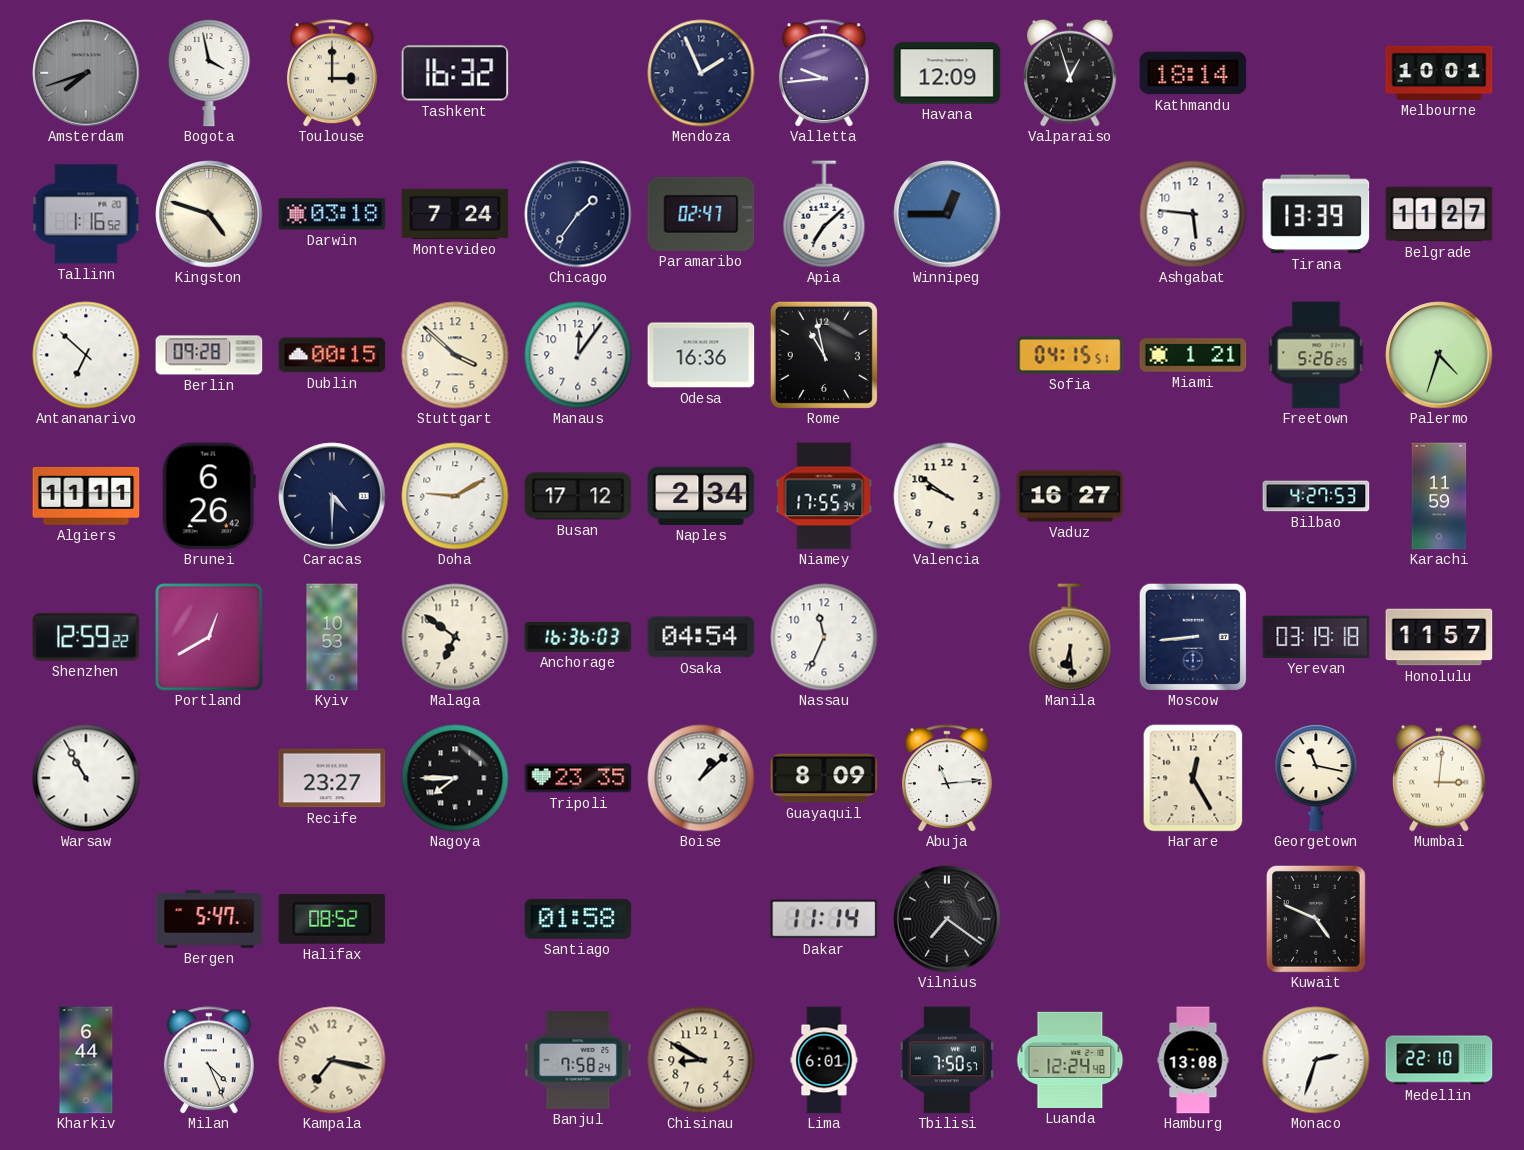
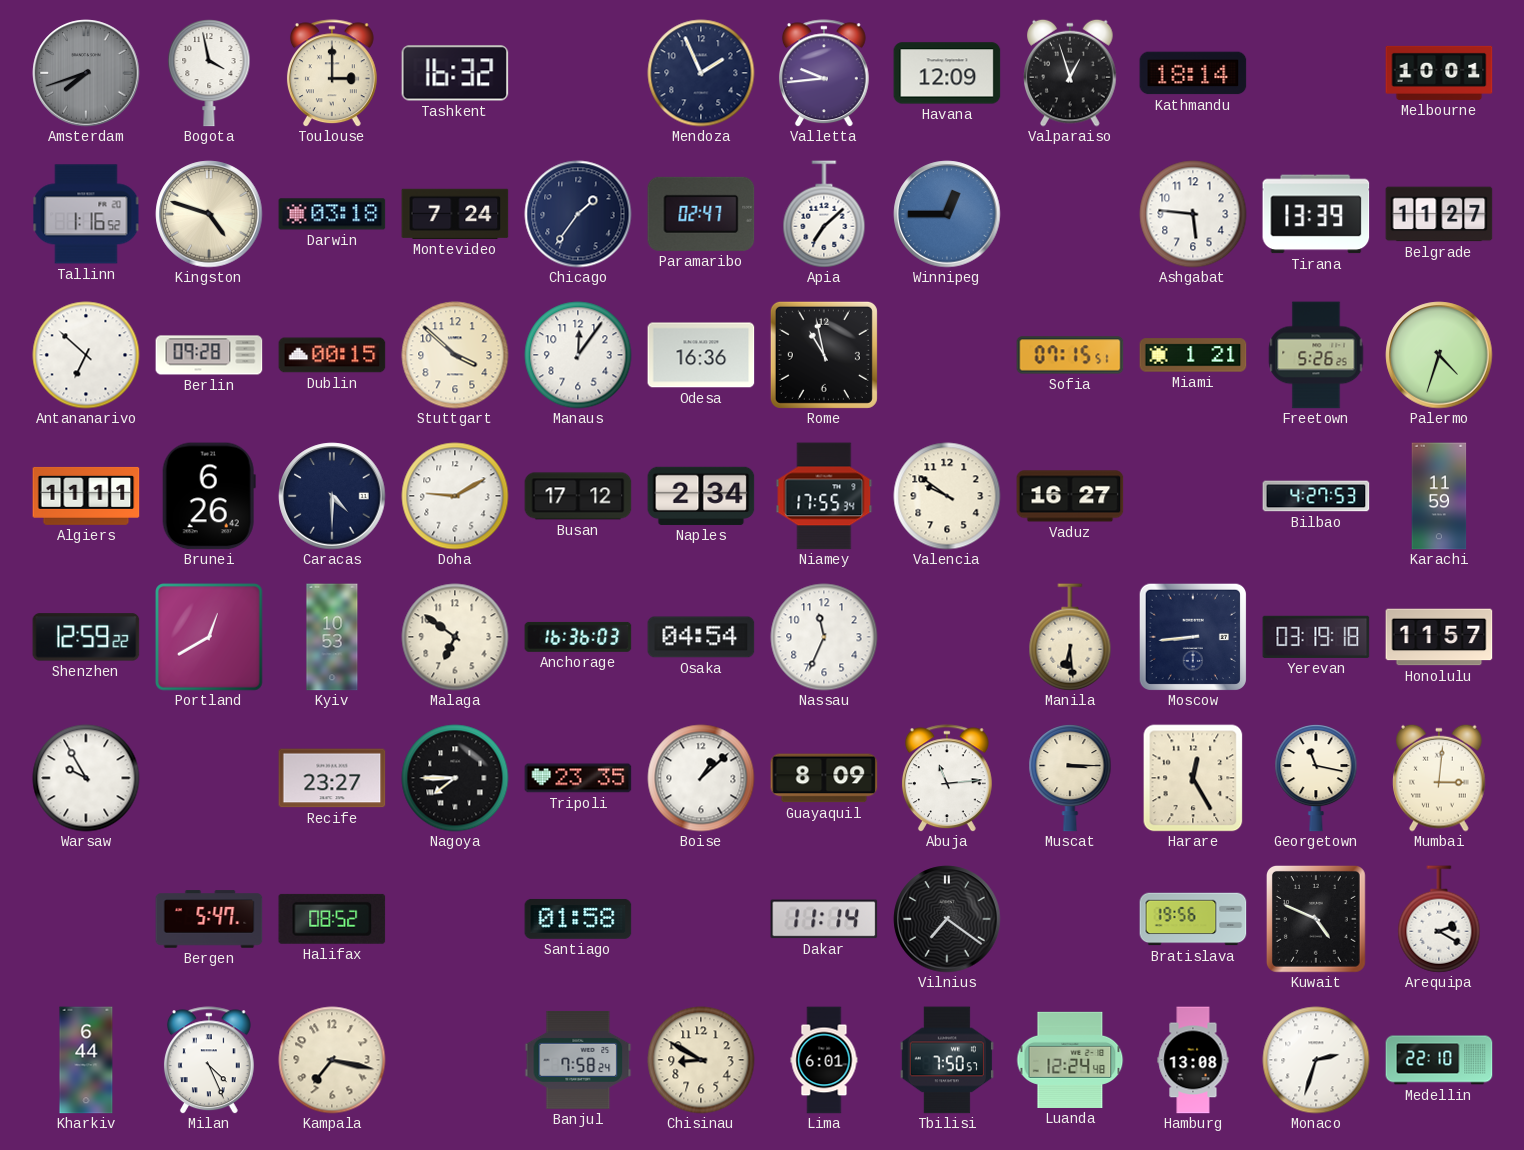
Sofia: 04:15 -> 07:15
Warsaw: 10:55 -> 9:55
Muscat: none -> 3:15
Bratislava: none -> 19:56
Arequipa: none -> 2:20
